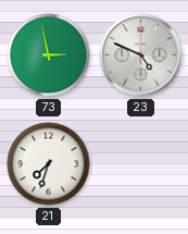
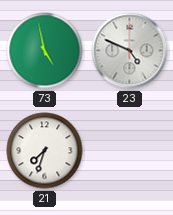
73: 2:58 -> 4:58
